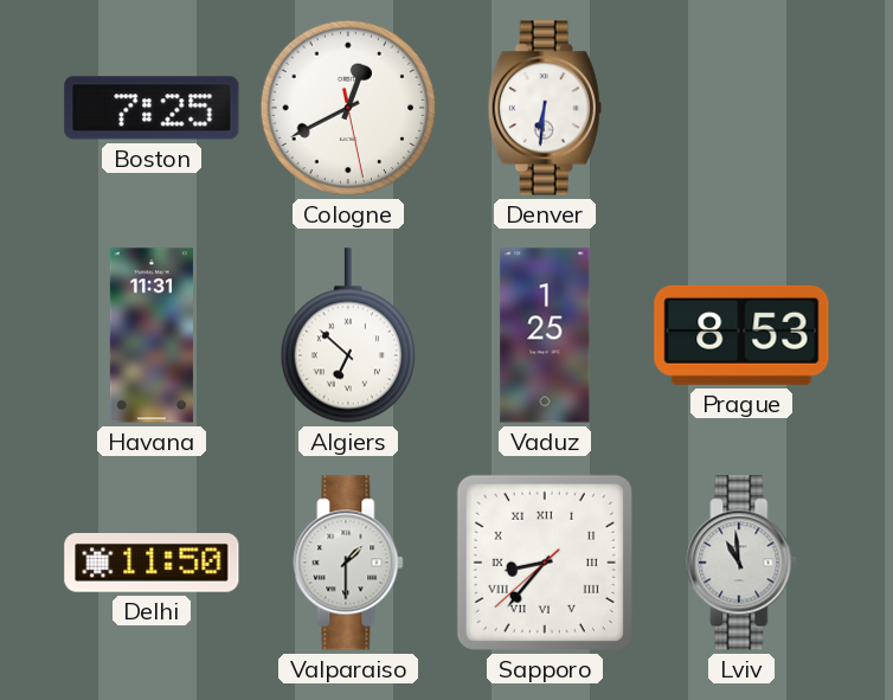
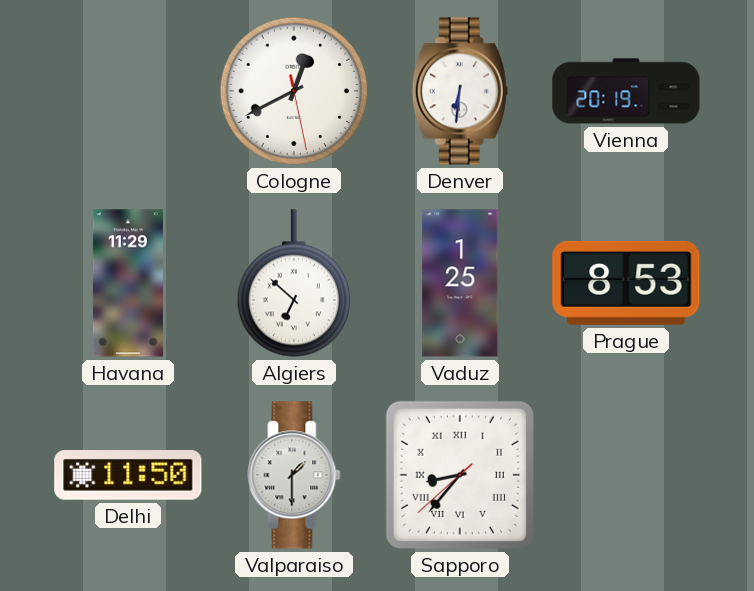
Boston: 7:25 -> none
Vienna: none -> 20:19
Havana: 11:31 -> 11:29
Lviv: 10:59 -> none
